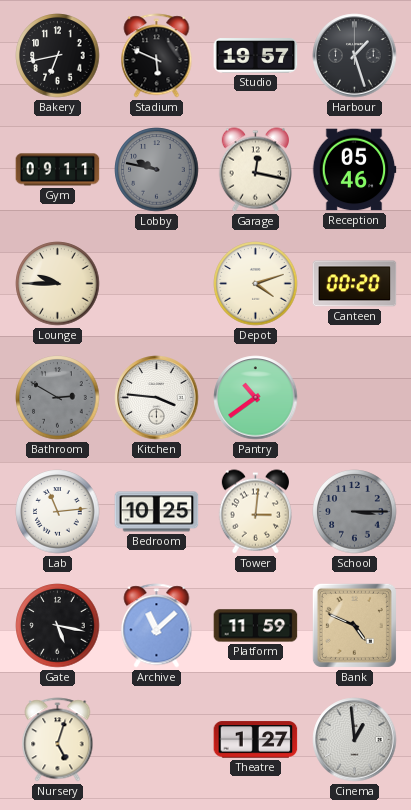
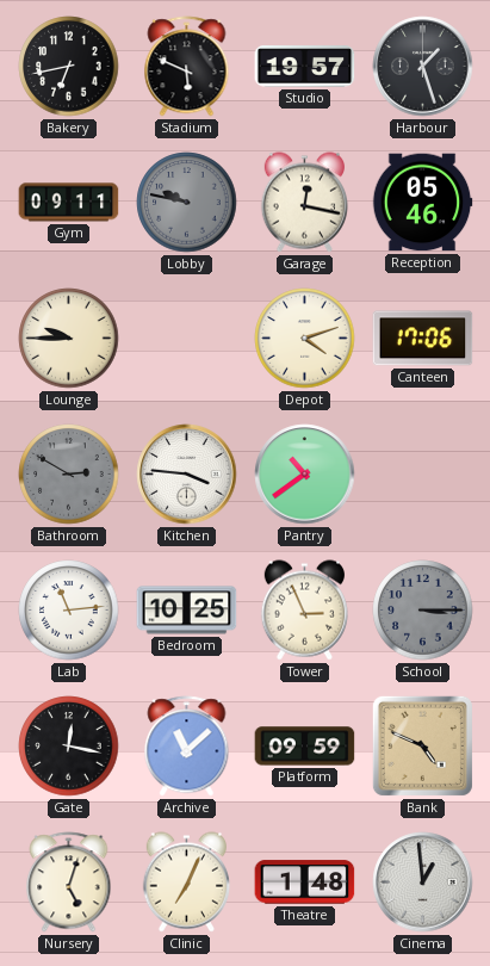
Canteen: 00:20 -> 17:06
Tower: 3:01 -> 2:56
Gate: 5:17 -> 12:17
Platform: 11:59 -> 09:59
Clinic: none -> 7:04
Theatre: 1:27 -> 1:48
